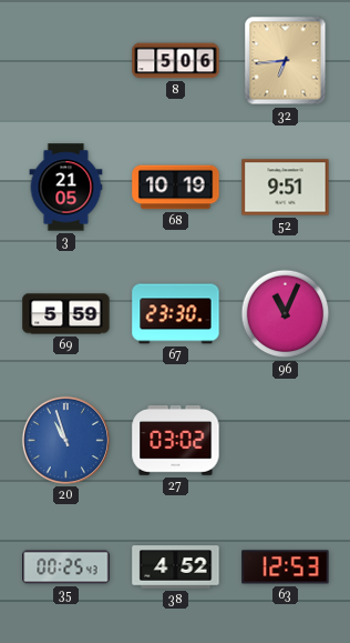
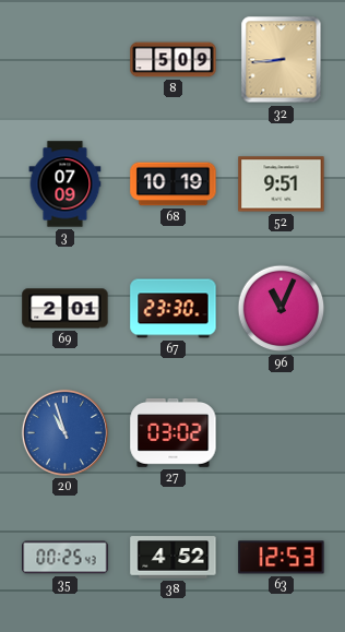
8: 5:06 -> 5:09
32: 6:44 -> 8:44
3: 21:05 -> 07:09
69: 5:59 -> 2:01
